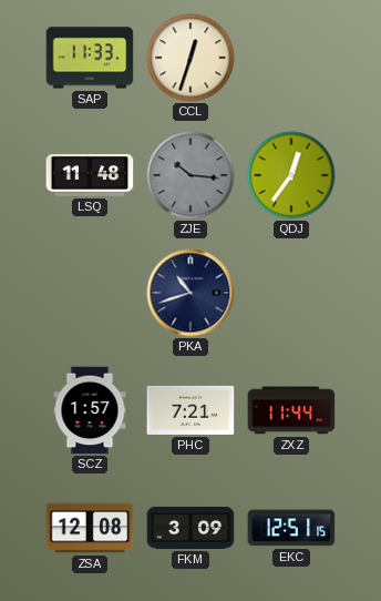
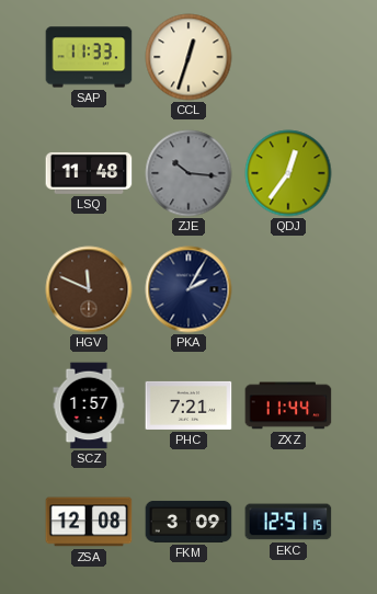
HGV: none -> 11:49
PKA: 10:42 -> 2:05
